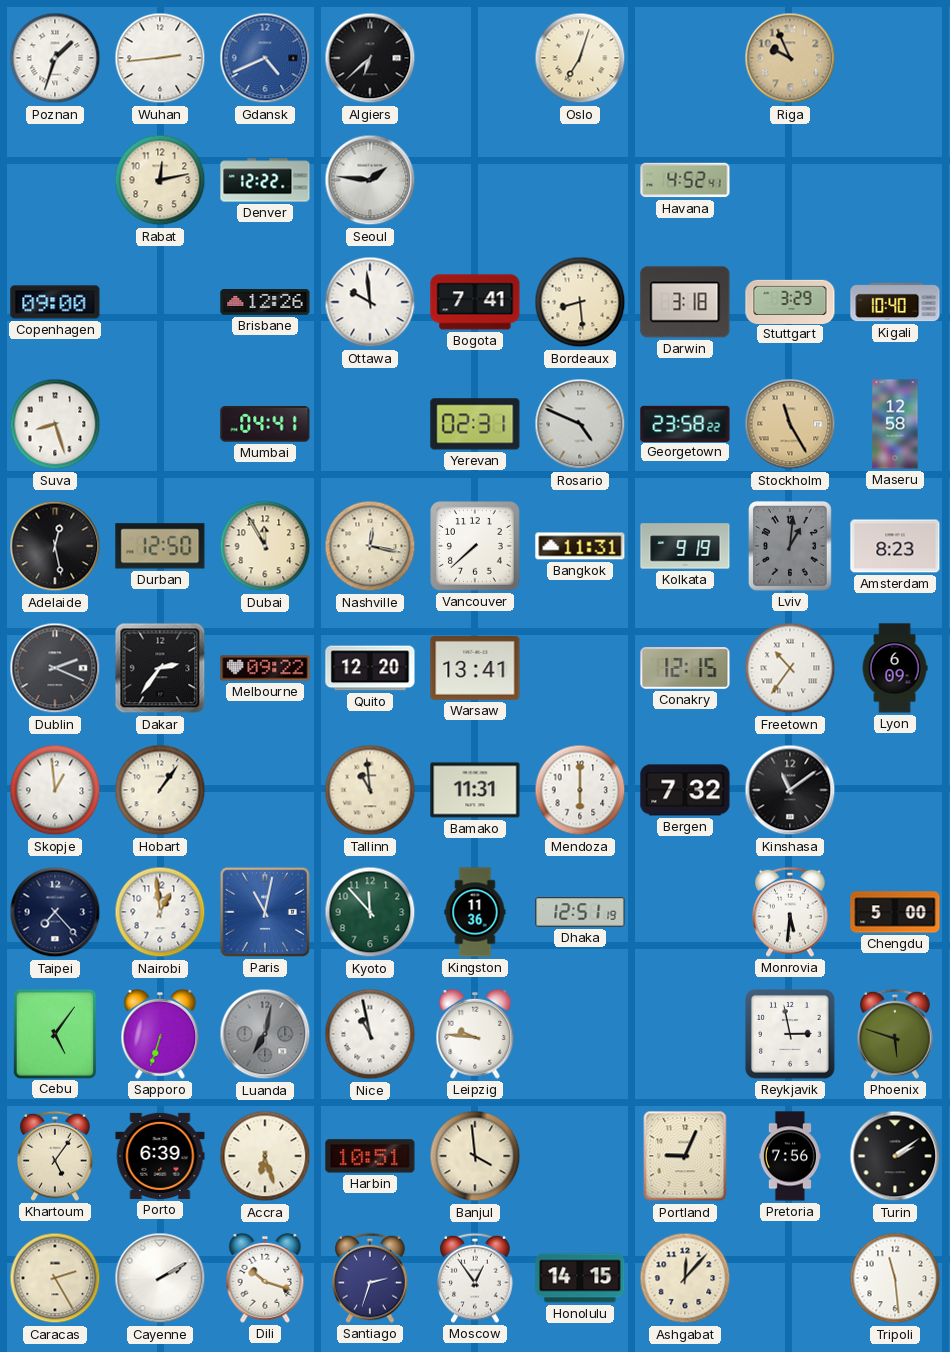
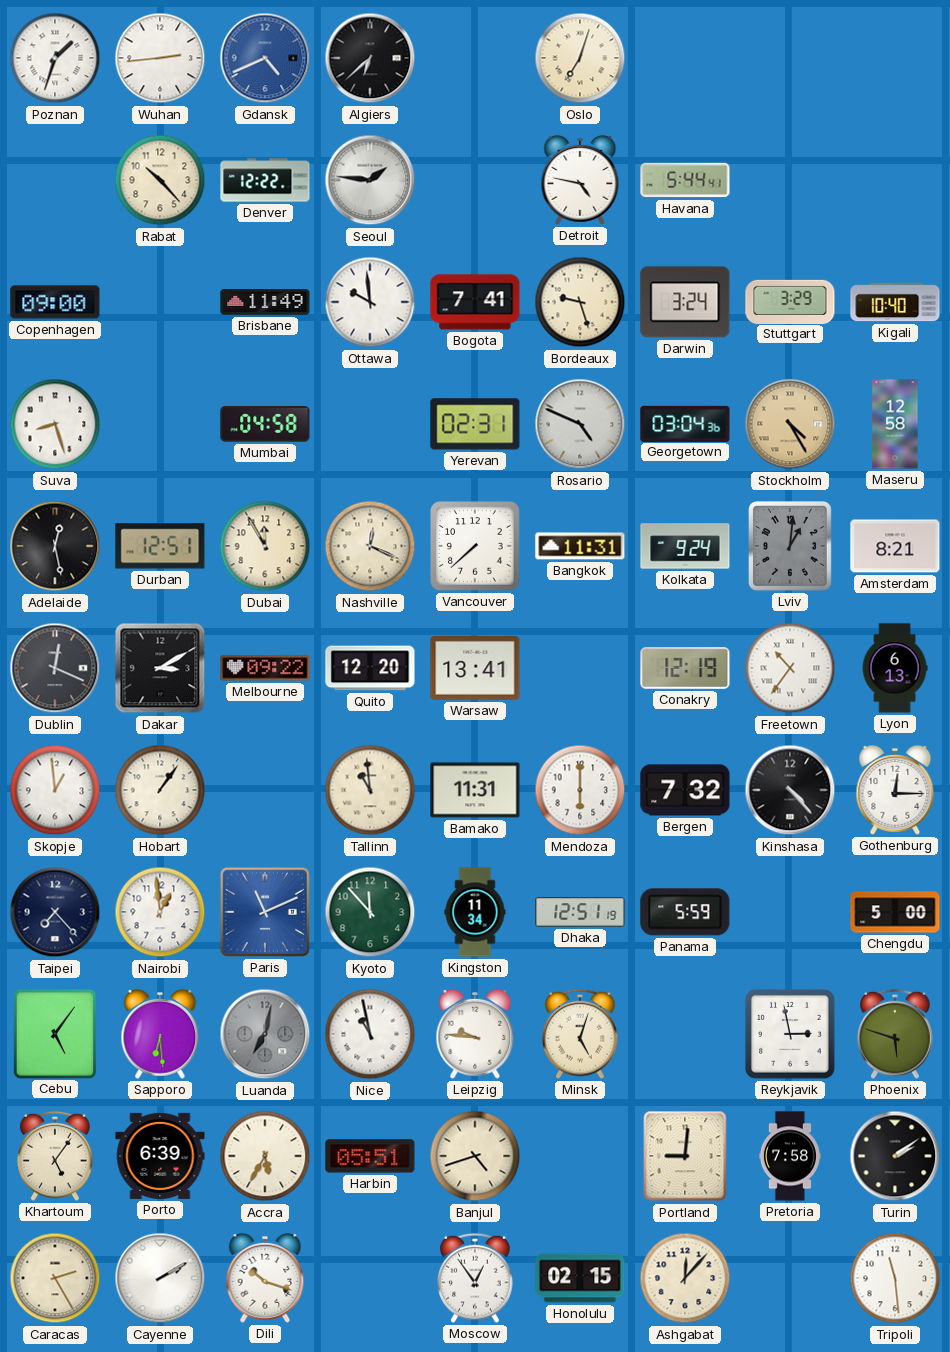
Riga: 9:56 -> none
Rabat: 12:13 -> 10:23
Detroit: none -> 4:47
Havana: 4:52 -> 5:44
Brisbane: 12:26 -> 11:49
Bordeaux: 8:29 -> 9:27
Darwin: 3:18 -> 3:24
Mumbai: 04:41 -> 04:58
Georgetown: 23:58 -> 03:04
Stockholm: 11:25 -> 4:25
Durban: 12:50 -> 12:51
Nashville: 12:17 -> 12:19
Kolkata: 9:19 -> 9:24
Amsterdam: 8:23 -> 8:21
Dublin: 2:19 -> 12:19
Dakar: 2:36 -> 3:10
Conakry: 12:15 -> 12:19
Lyon: 6:09 -> 6:13
Kinshasa: 11:09 -> 4:23
Gothenburg: none -> 12:15
Paris: 11:02 -> 11:11
Kingston: 11:36 -> 11:34
Panama: none -> 5:59
Monrovia: 5:31 -> none
Sapporo: 6:33 -> 6:29
Minsk: none -> 5:03
Accra: 6:27 -> 5:35
Harbin: 10:51 -> 05:51
Banjul: 3:59 -> 4:42
Portland: 9:04 -> 9:01
Pretoria: 7:56 -> 7:58
Santiago: 2:33 -> none
Honolulu: 14:15 -> 02:15
